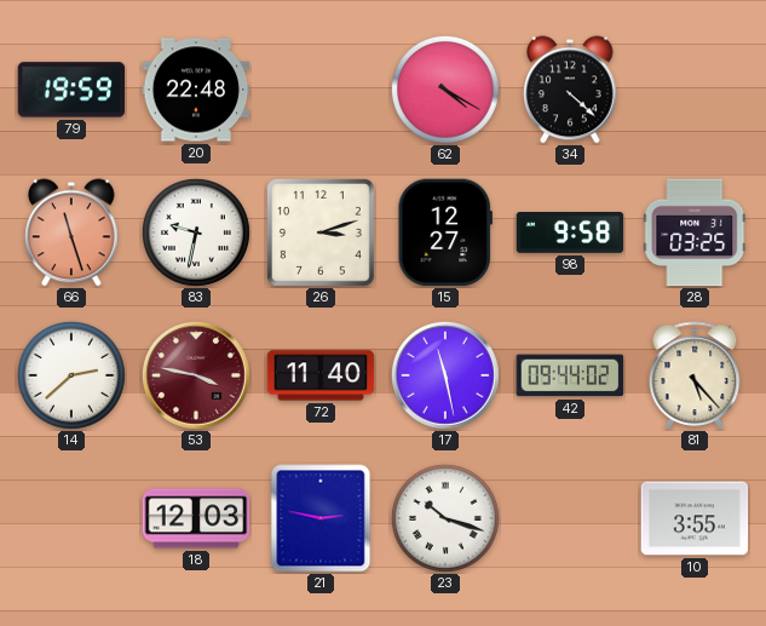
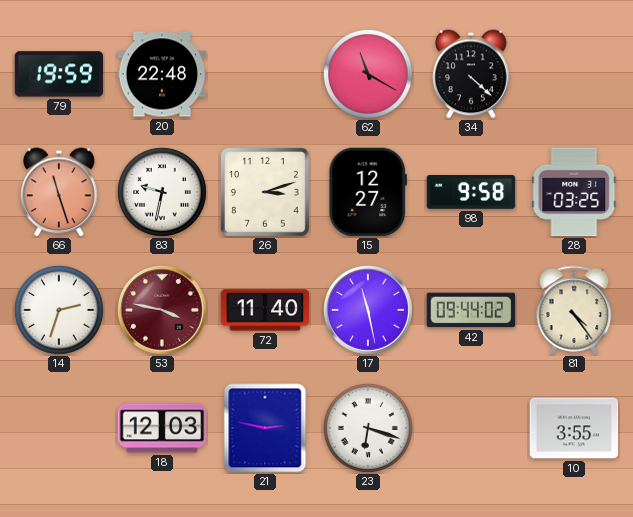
62: 4:20 -> 11:20
14: 2:38 -> 2:33
81: 5:23 -> 4:24
23: 10:18 -> 6:18
